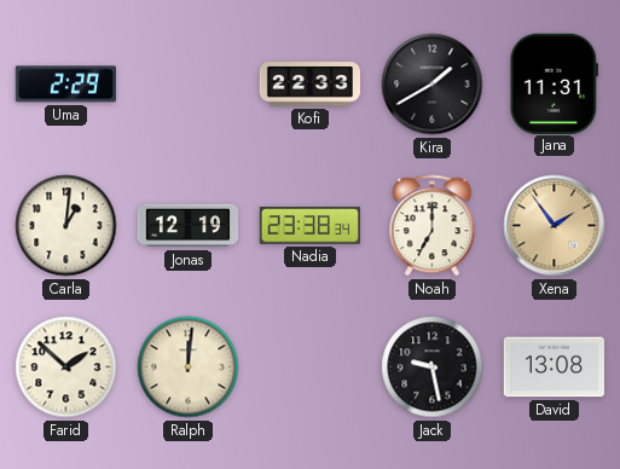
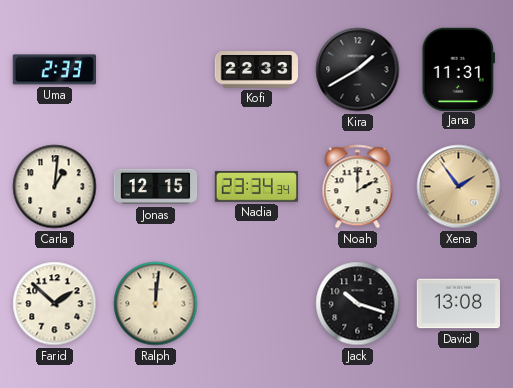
Uma: 2:29 -> 2:33
Jonas: 12:19 -> 12:15
Nadia: 23:38 -> 23:34
Noah: 7:00 -> 2:00
Jack: 9:28 -> 10:18
